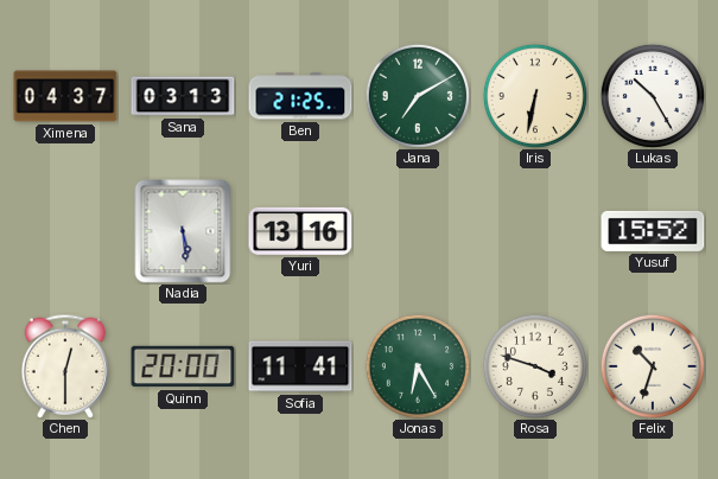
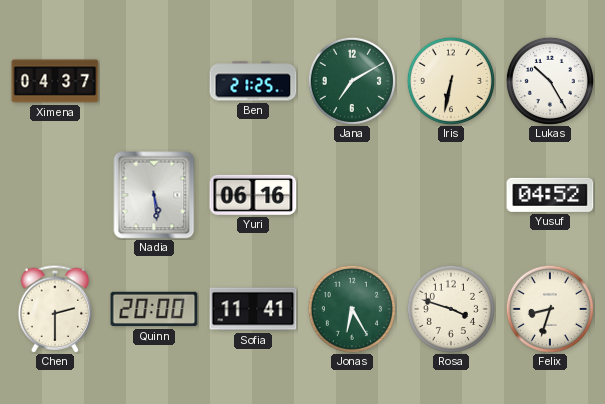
Sana: 03:13 -> none
Yuri: 13:16 -> 06:16
Yusuf: 15:52 -> 04:52
Chen: 12:30 -> 2:30
Felix: 10:33 -> 8:33
